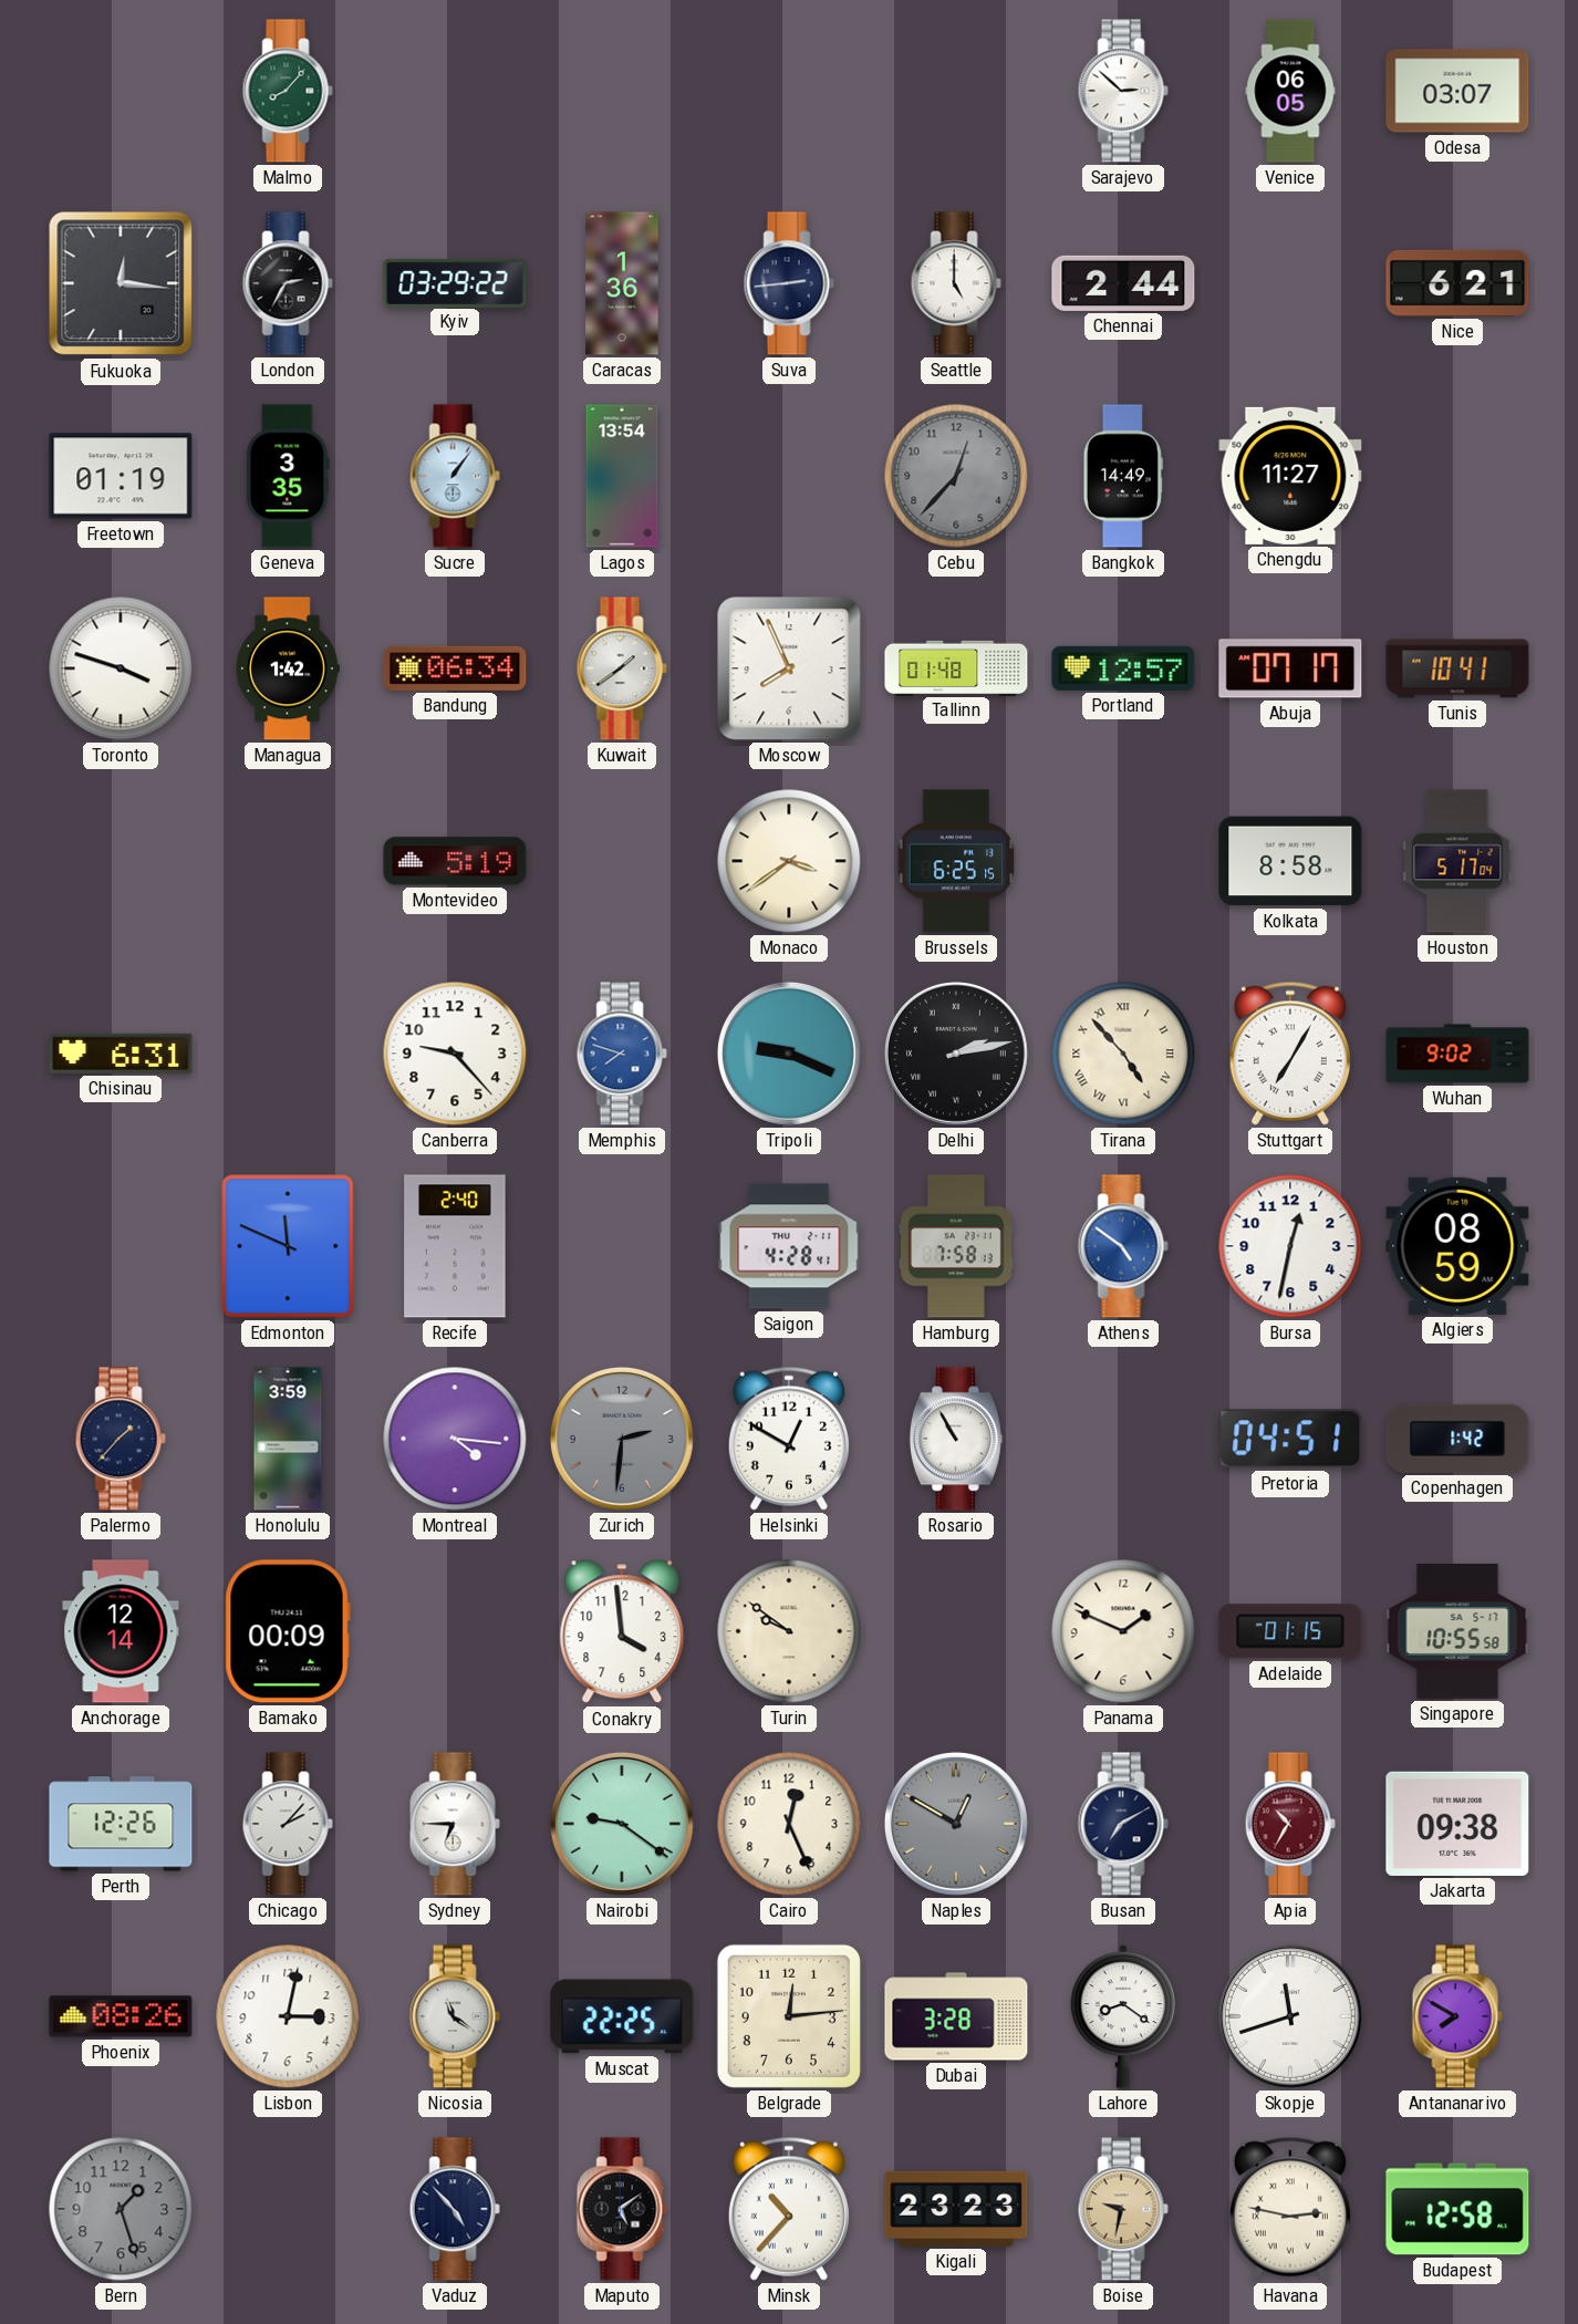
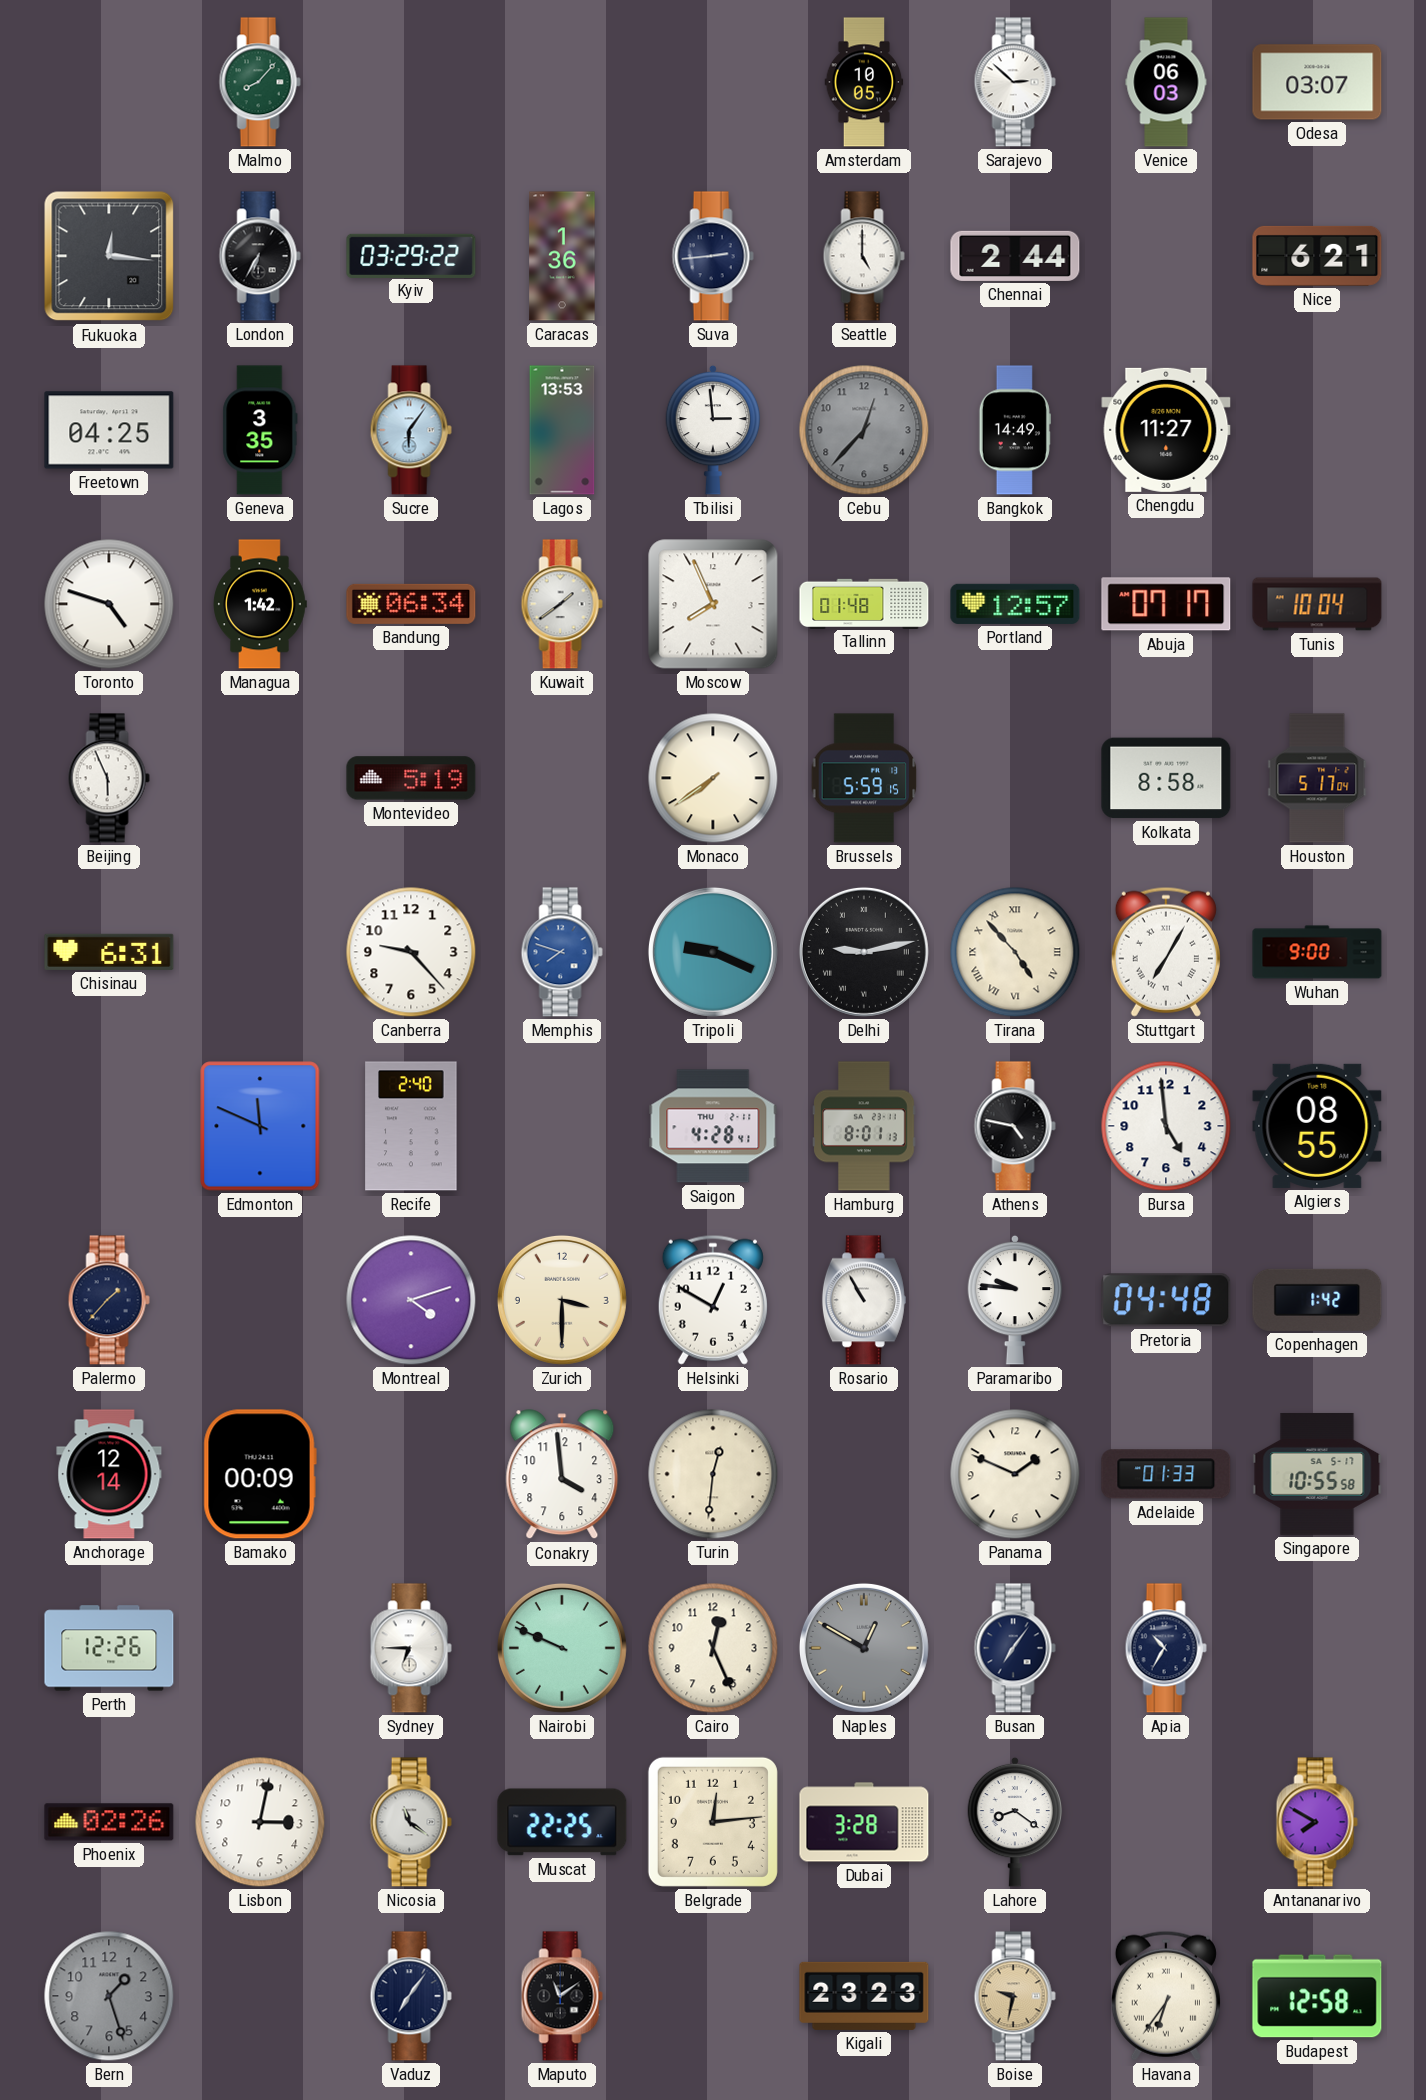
Amsterdam: none -> 10:05
Venice: 06:05 -> 06:03
London: 2:35 -> 6:35
Freetown: 01:19 -> 04:25
Sucre: 1:06 -> 6:06
Lagos: 13:54 -> 13:53
Tbilisi: none -> 2:59
Toronto: 3:48 -> 4:48
Tunis: 10:41 -> 10:04
Beijing: none -> 5:56
Monaco: 3:39 -> 7:39
Brussels: 6:25 -> 5:59
Delhi: 2:13 -> 9:13
Wuhan: 9:02 -> 9:00
Hamburg: 7:58 -> 8:01
Athens: 4:51 -> 4:47
Athens dial: blue -> black
Bursa: 12:32 -> 4:59
Algiers: 08:59 -> 08:55
Honolulu: 3:59 -> none
Montreal: 4:16 -> 4:12
Zurich: 2:31 -> 3:30
Zurich dial: grey -> cream
Paramaribo: none -> 9:46
Pretoria: 04:51 -> 04:48
Turin: 9:51 -> 12:31
Adelaide: 01:15 -> 01:33
Chicago: 2:07 -> none
Nairobi: 9:21 -> 9:49
Busan: 7:10 -> 7:06
Apia dial: burgundy -> navy
Jakarta: 09:38 -> none
Phoenix: 08:26 -> 02:26
Skopje: 11:42 -> none
Vaduz: 4:53 -> 7:06
Maputo: 5:09 -> 11:09
Minsk: 10:37 -> none
Havana: 2:47 -> 6:36
